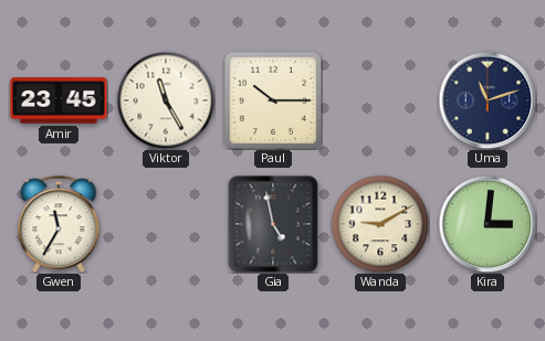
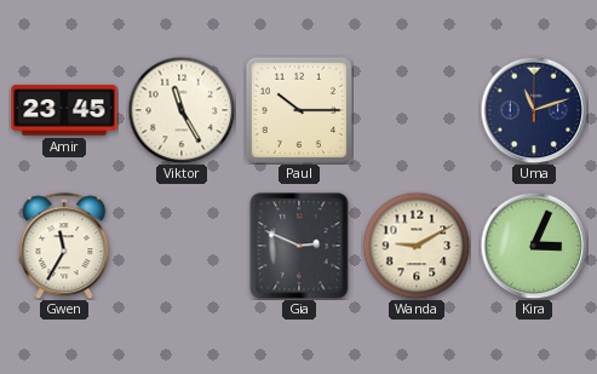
Gia: 4:58 -> 2:49
Kira: 3:01 -> 3:04
